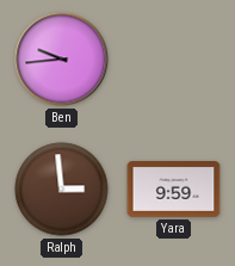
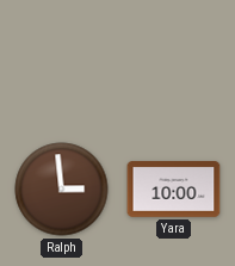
Ben: 9:44 -> none
Yara: 9:59 -> 10:00
